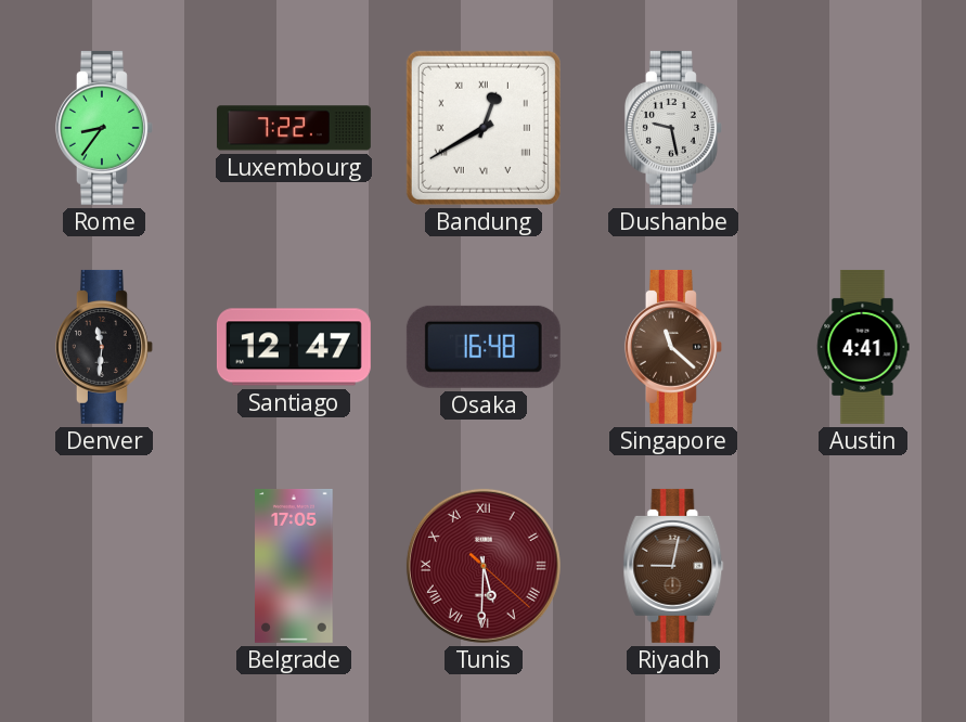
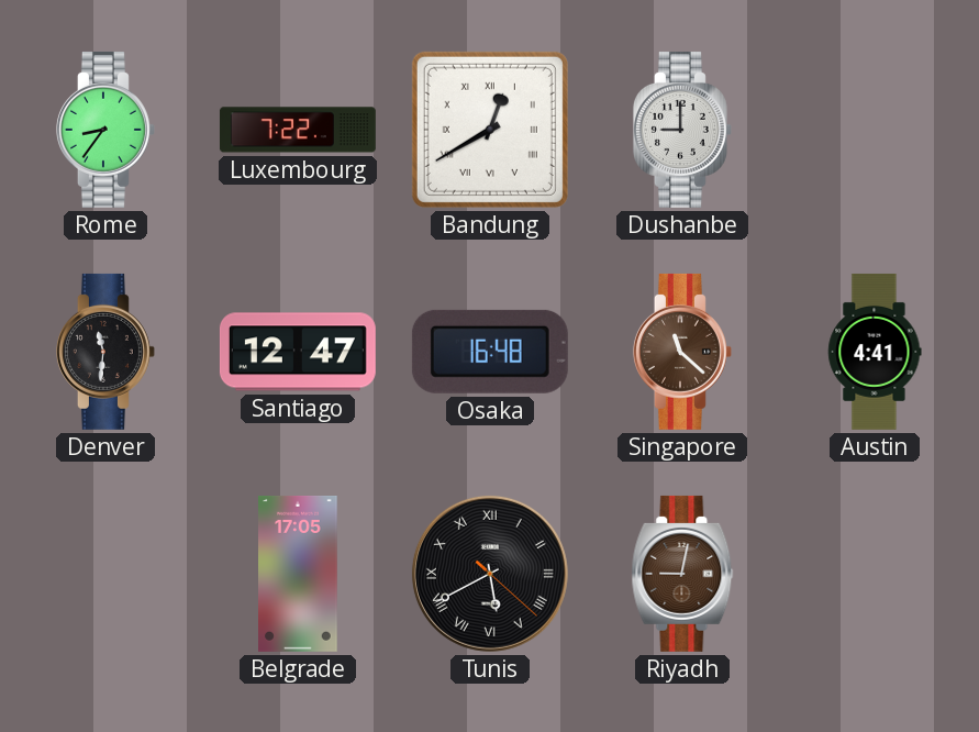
Dushanbe: 9:28 -> 9:00
Tunis: 5:30 -> 5:40
Tunis dial: burgundy -> black
